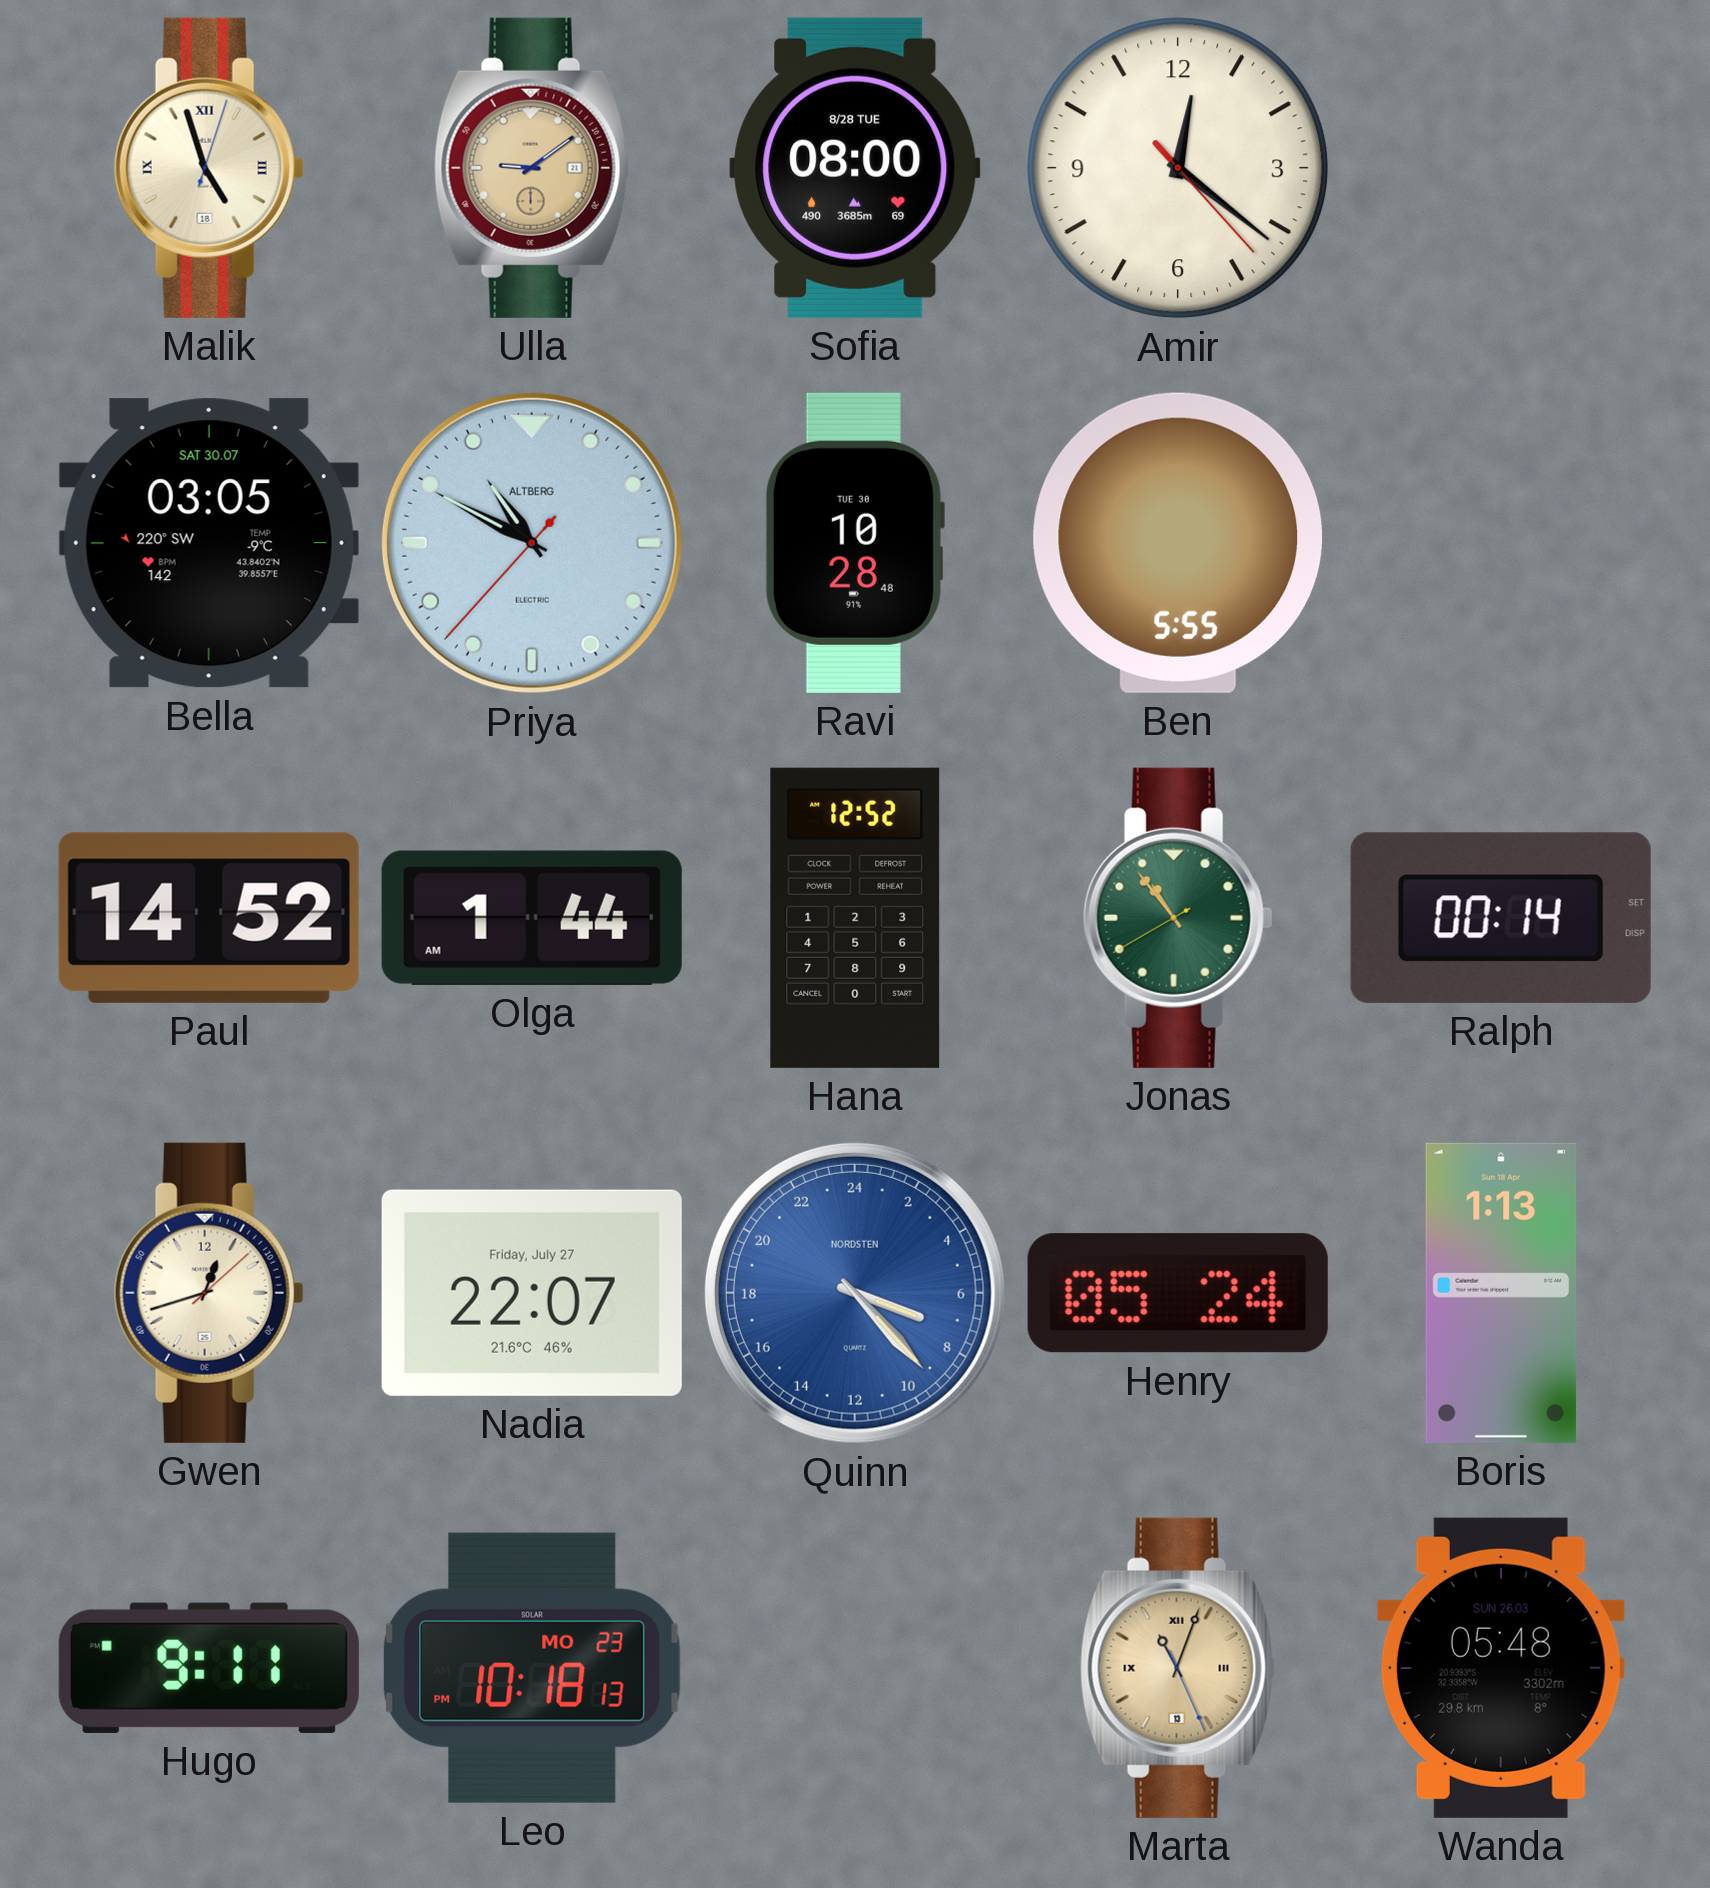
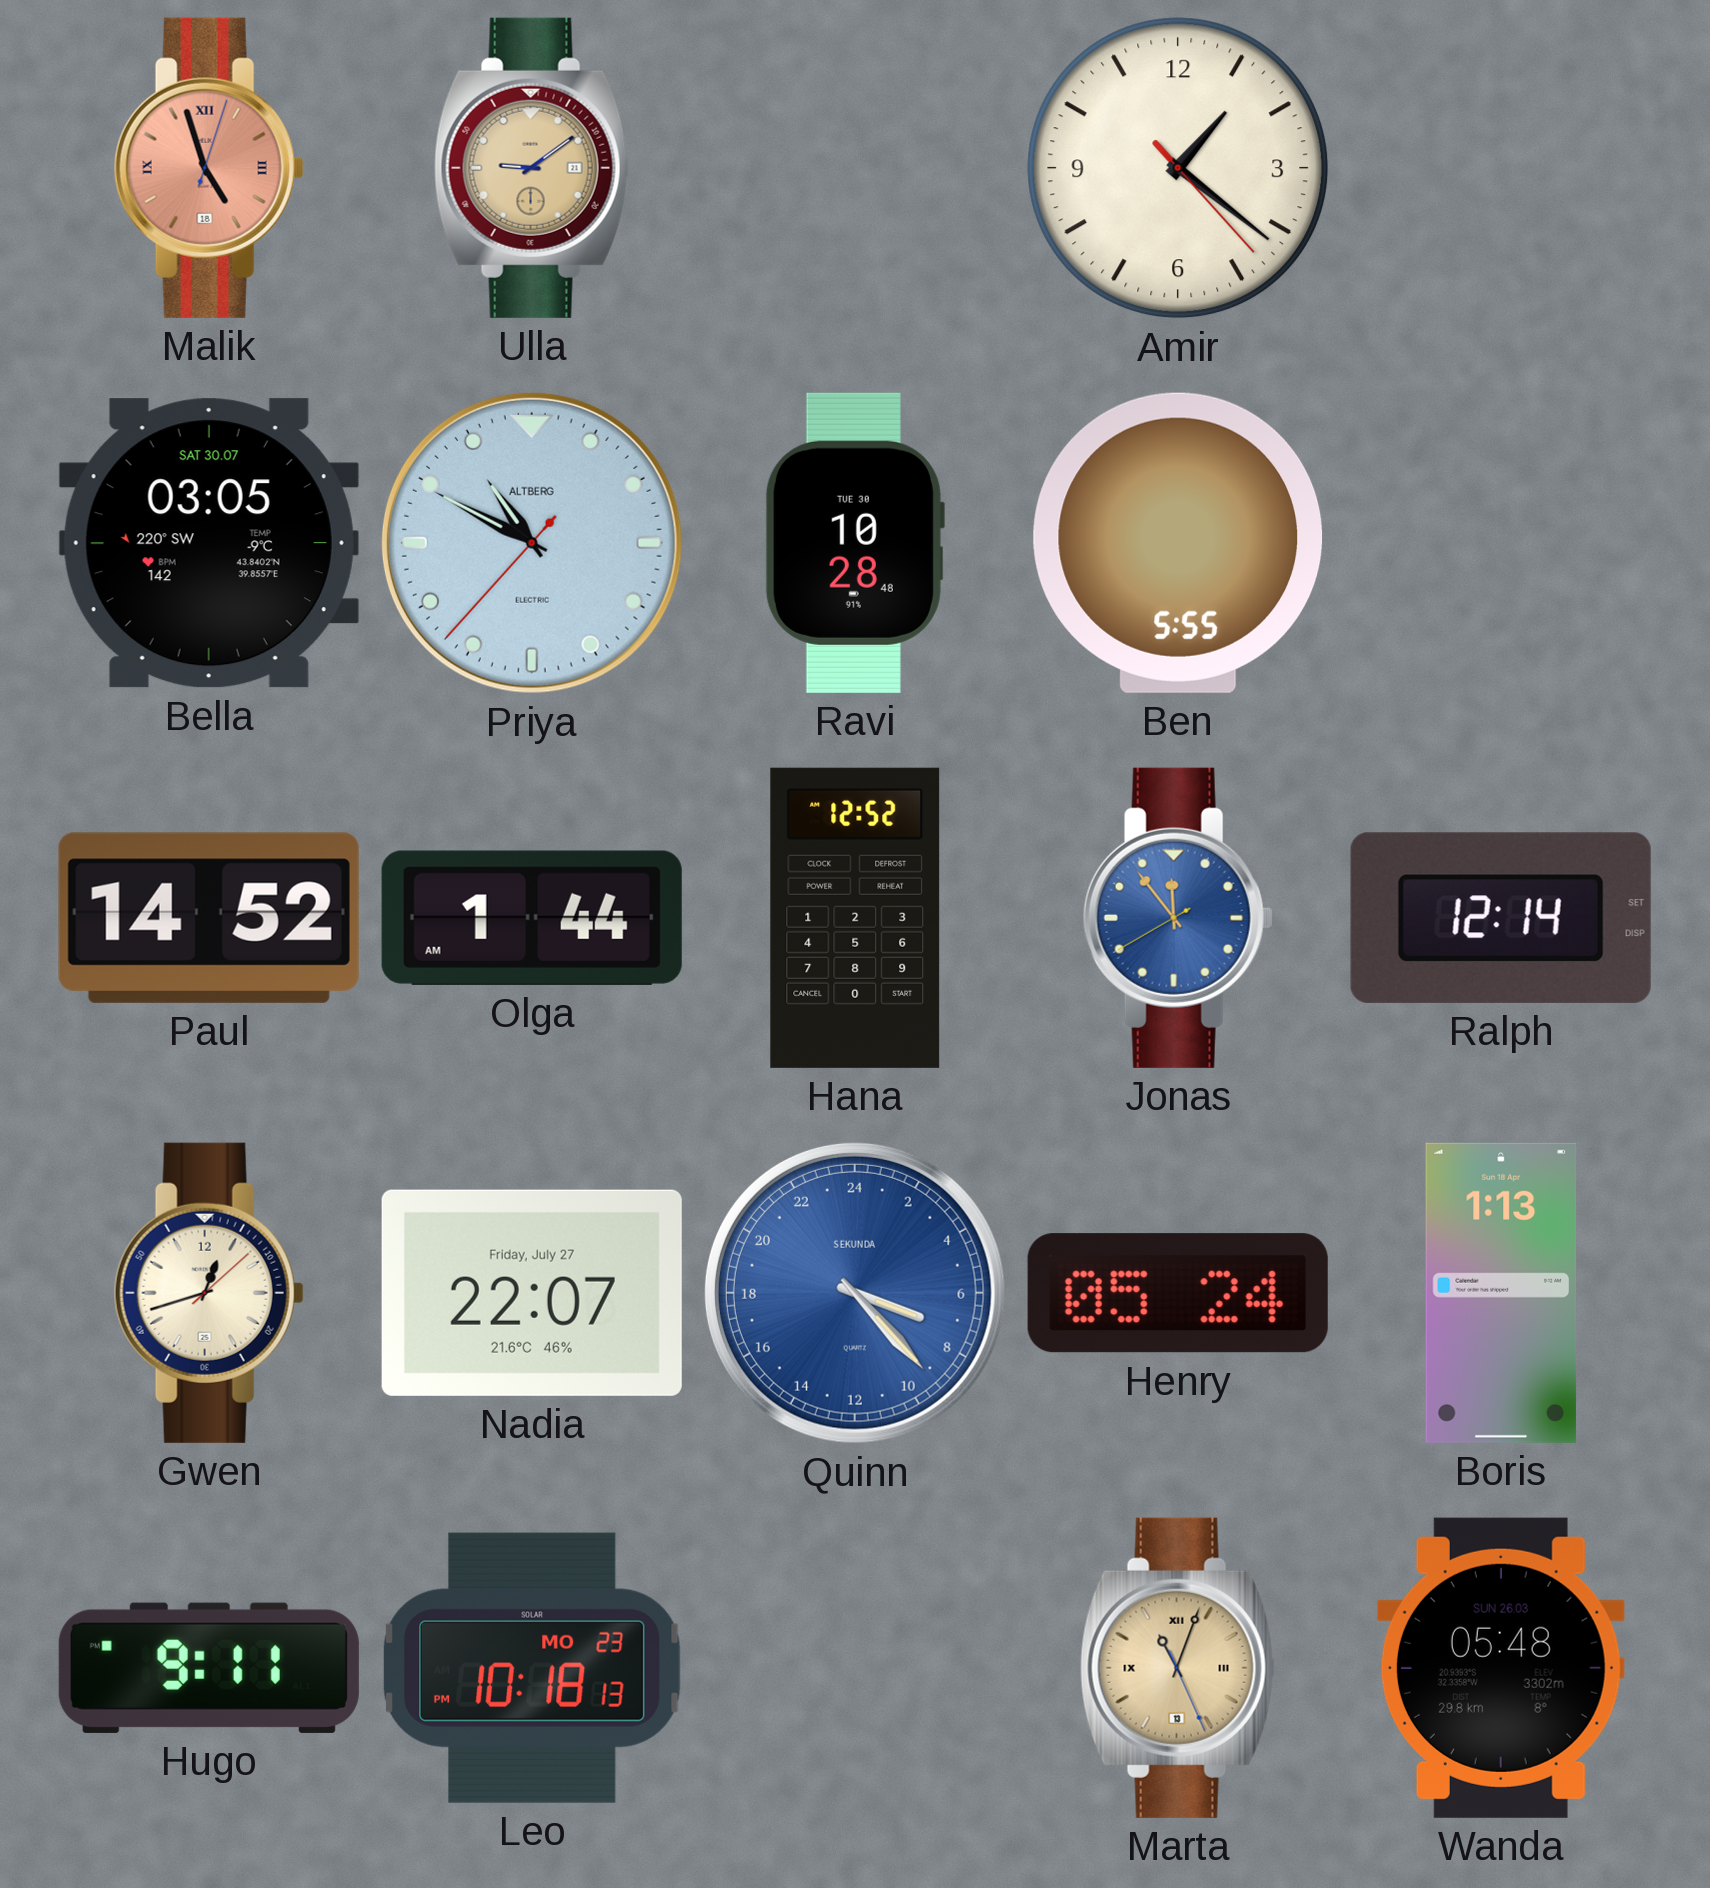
Malik dial: cream -> salmon
Sofia: 08:00 -> none
Amir: 12:21 -> 1:21
Jonas: 10:53 -> 11:53
Jonas dial: green -> blue
Ralph: 00:14 -> 12:14
Quinn brand: NORDSTEN -> SEKUNDA
